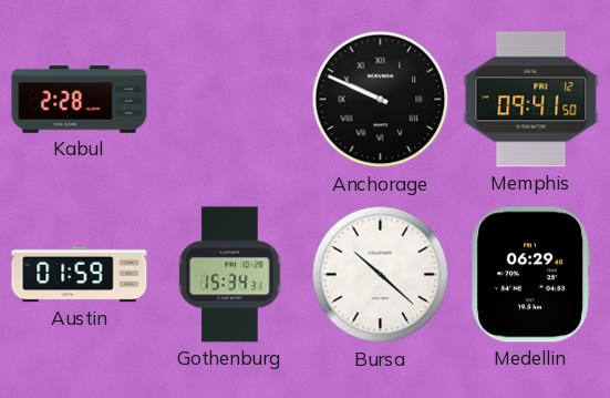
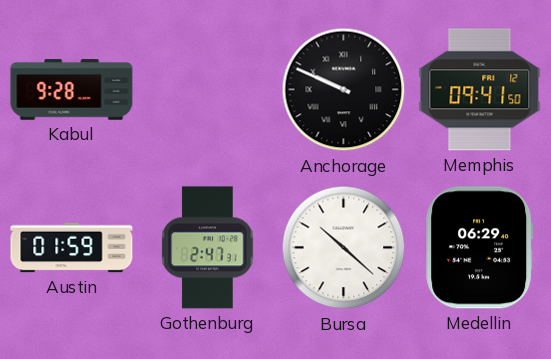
Kabul: 2:28 -> 9:28
Gothenburg: 15:34 -> 2:47
